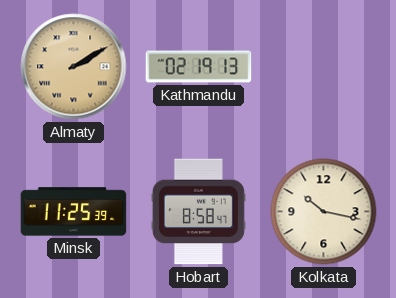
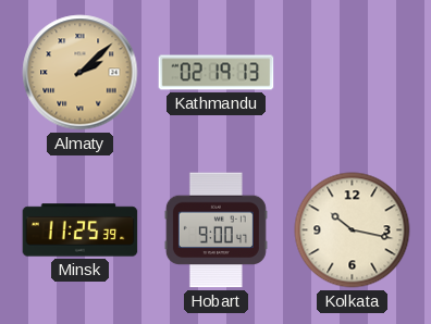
Almaty: 2:10 -> 2:08
Hobart: 8:58 -> 9:00
